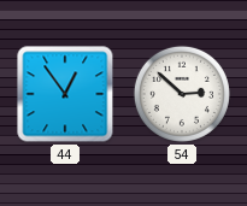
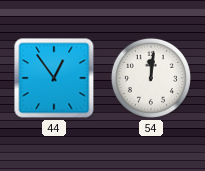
54: 2:52 -> 12:01
